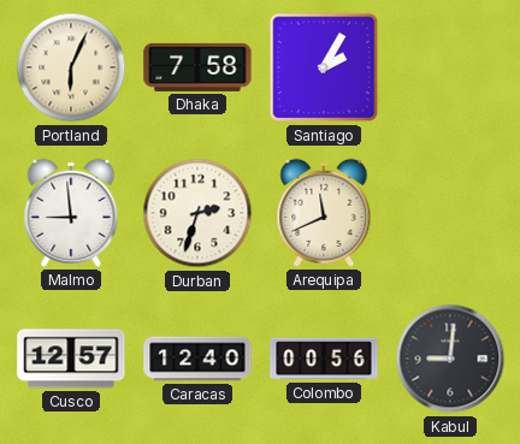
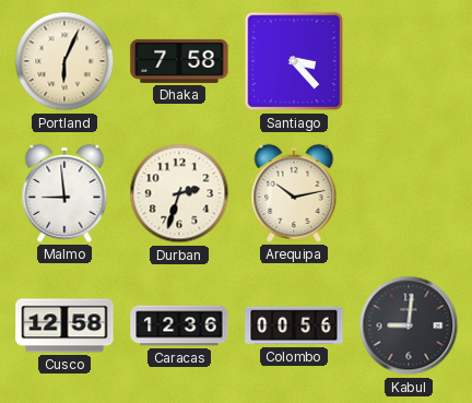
Santiago: 2:05 -> 3:23
Arequipa: 11:41 -> 10:13
Cusco: 12:57 -> 12:58
Caracas: 12:40 -> 12:36
